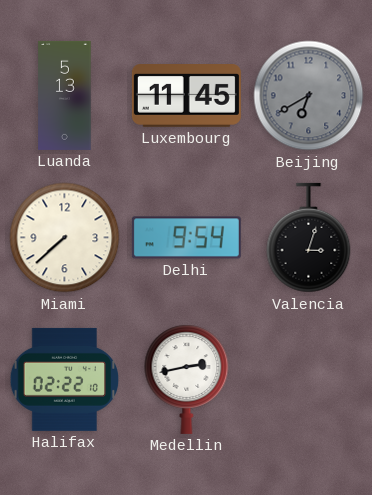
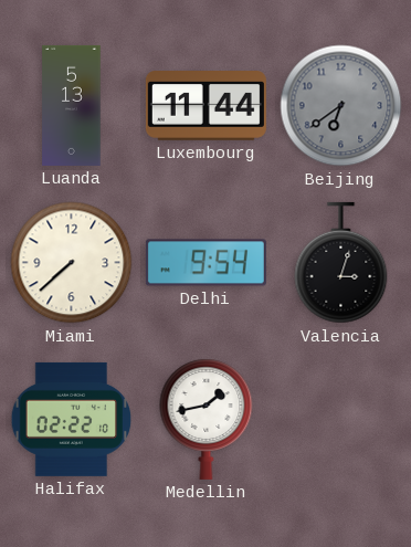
Luxembourg: 11:45 -> 11:44
Beijing: 6:40 -> 6:39
Medellin: 2:43 -> 1:43
